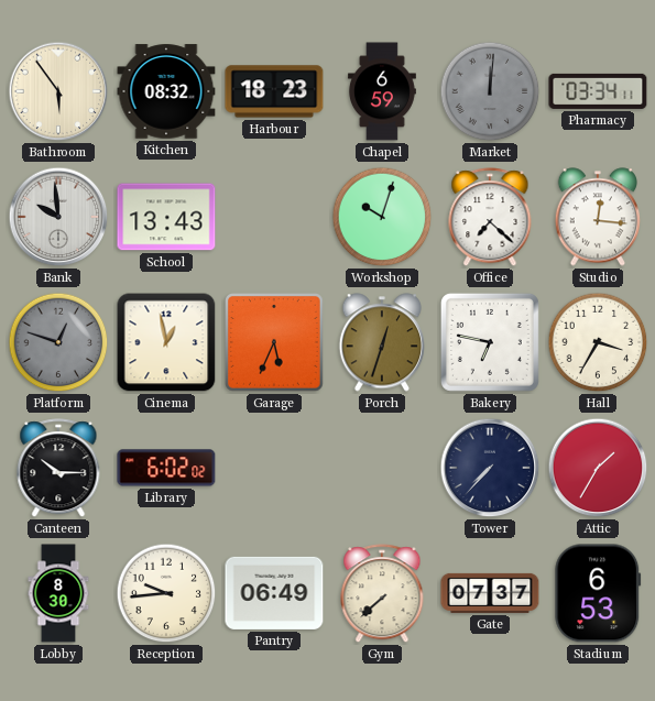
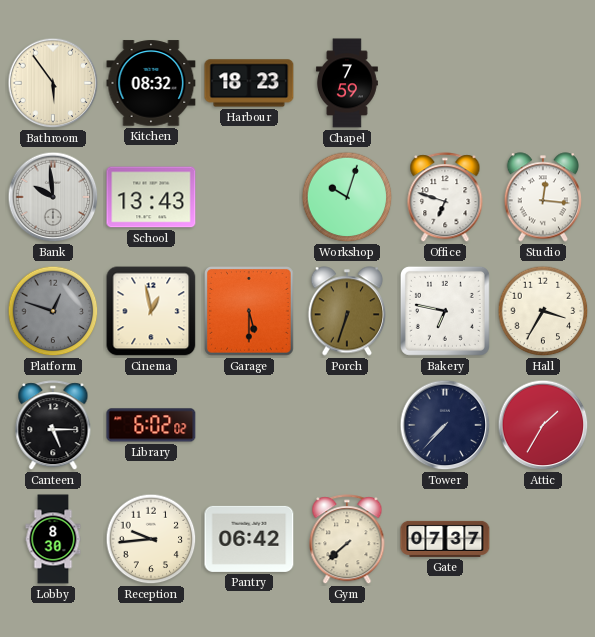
Chapel: 6:59 -> 7:59
Market: 12:01 -> none
Pharmacy: 03:34 -> none
Office: 7:22 -> 6:48
Garage: 5:34 -> 5:30
Porch: 12:33 -> 6:33
Canteen: 10:15 -> 5:15
Pantry: 06:49 -> 06:42
Stadium: 6:53 -> none
